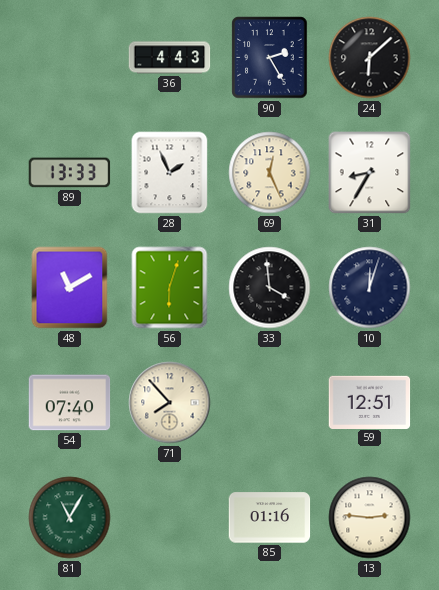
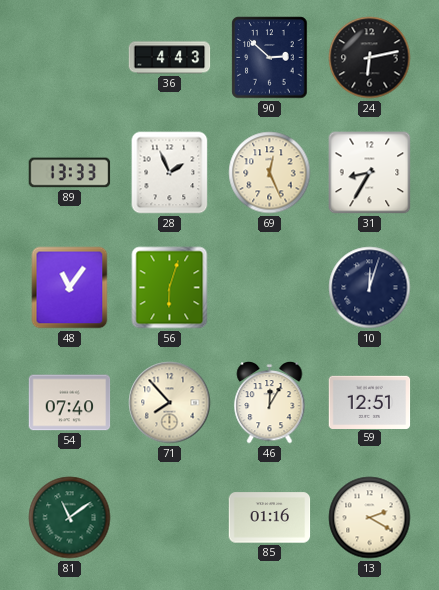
90: 2:25 -> 2:52
24: 6:08 -> 6:13
48: 11:10 -> 11:06
33: 3:59 -> none
46: none -> 12:05
81: 11:05 -> 11:09
13: 2:46 -> 2:20
